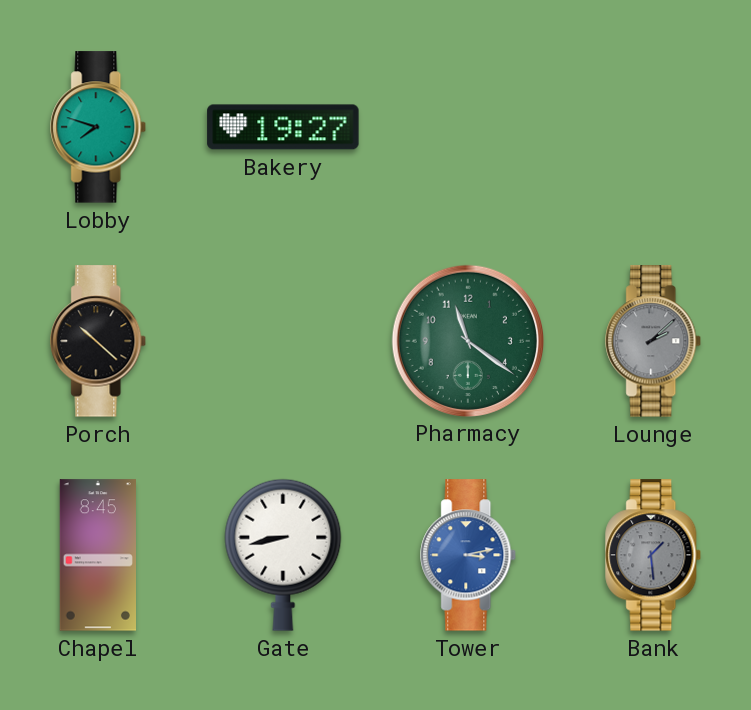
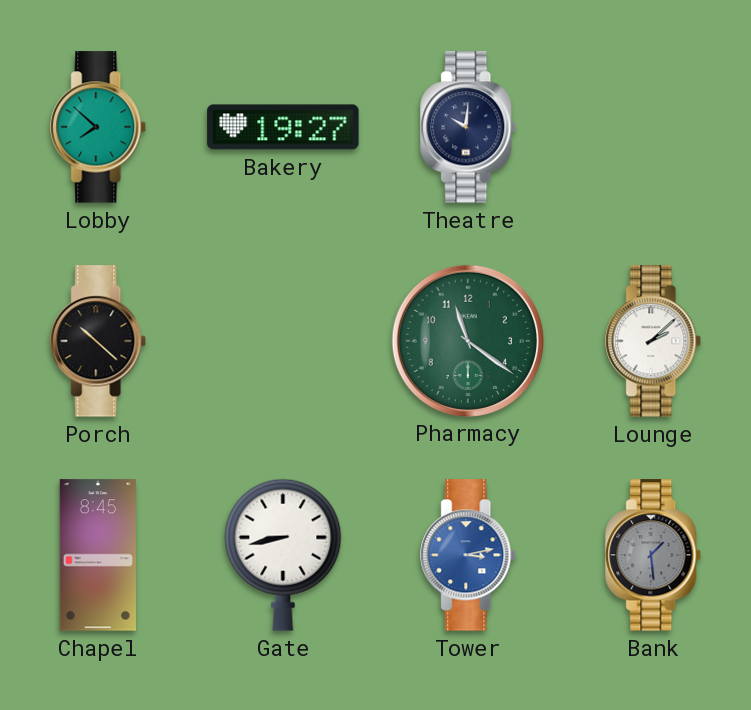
Lobby: 7:48 -> 7:52
Theatre: none -> 10:01
Lounge dial: grey -> white
